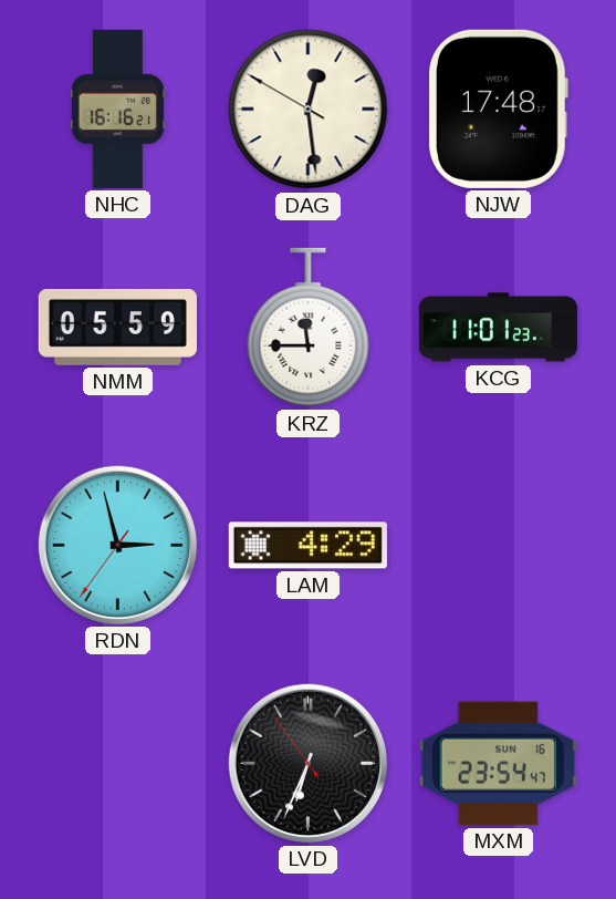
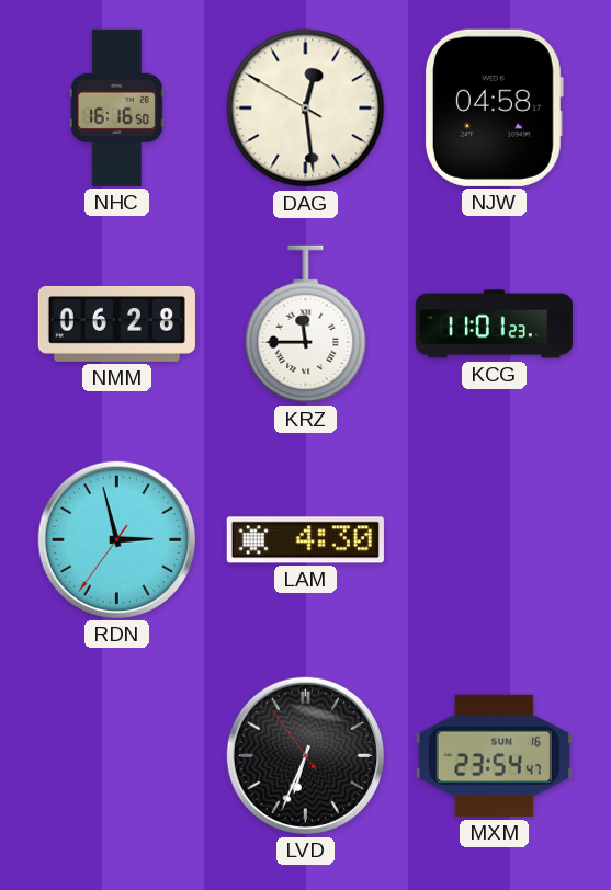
NHC: 16:16:21 -> 16:16:50
NJW: 17:48 -> 04:58
NMM: 05:59 -> 06:28
LAM: 4:29 -> 4:30
